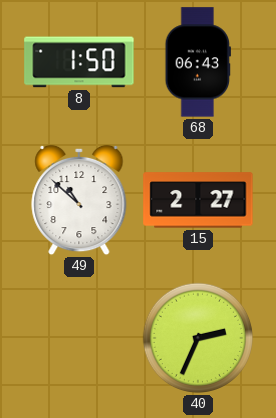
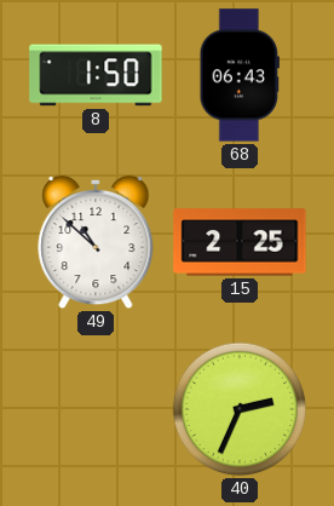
15: 2:27 -> 2:25
